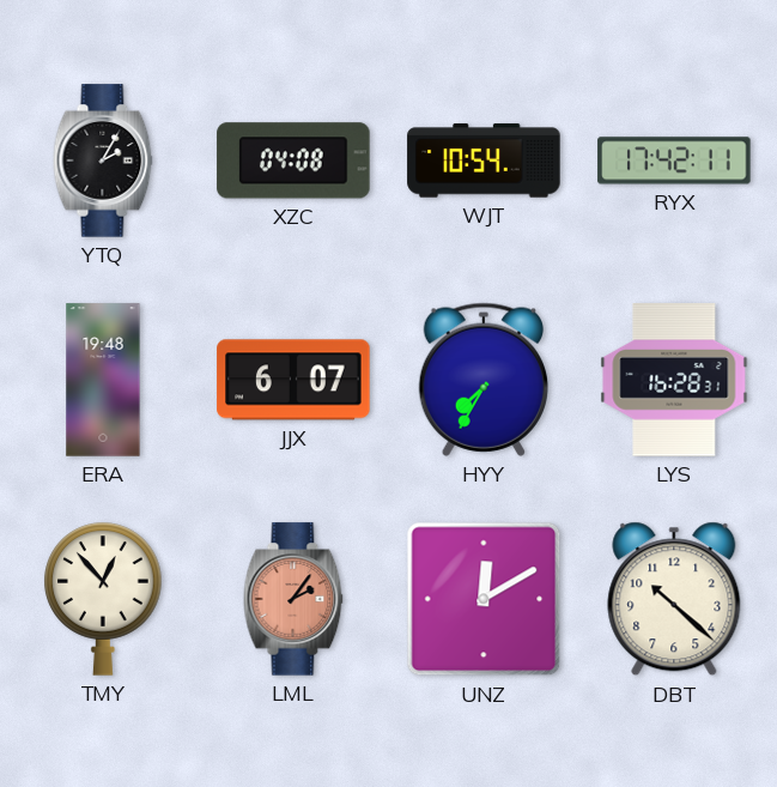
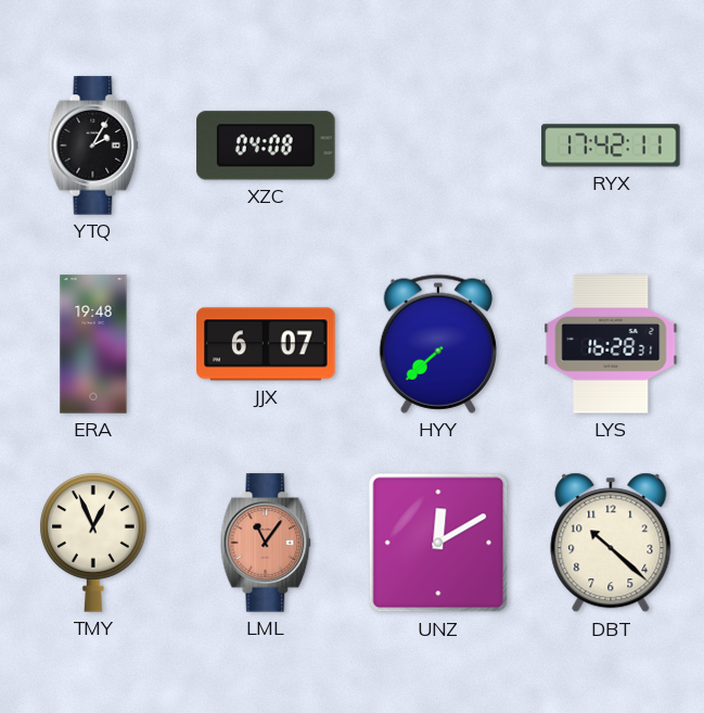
WJT: 10:54 -> none
HYY: 7:35 -> 7:38
TMY: 12:53 -> 12:56
LML: 2:06 -> 11:06
